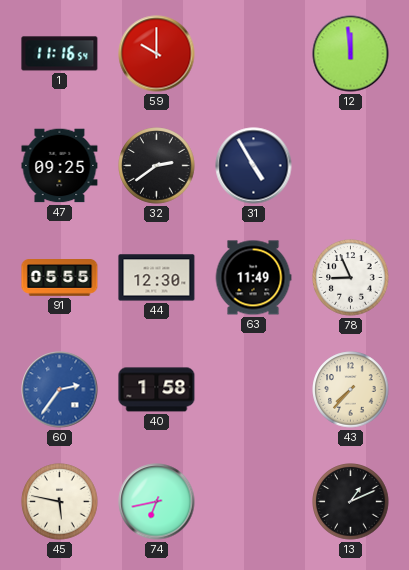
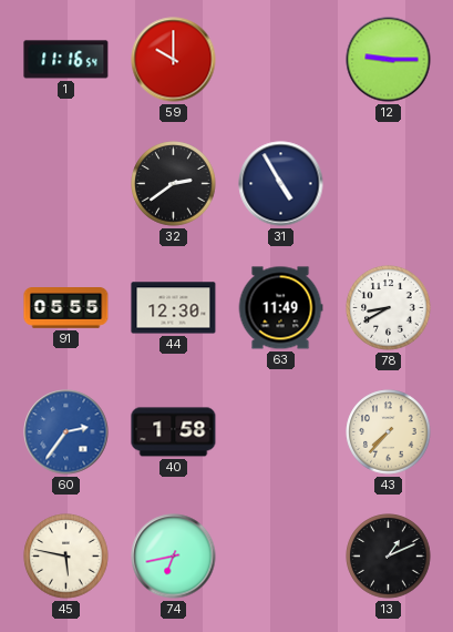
12: 11:59 -> 9:15
47: 09:25 -> none
78: 8:56 -> 8:40
